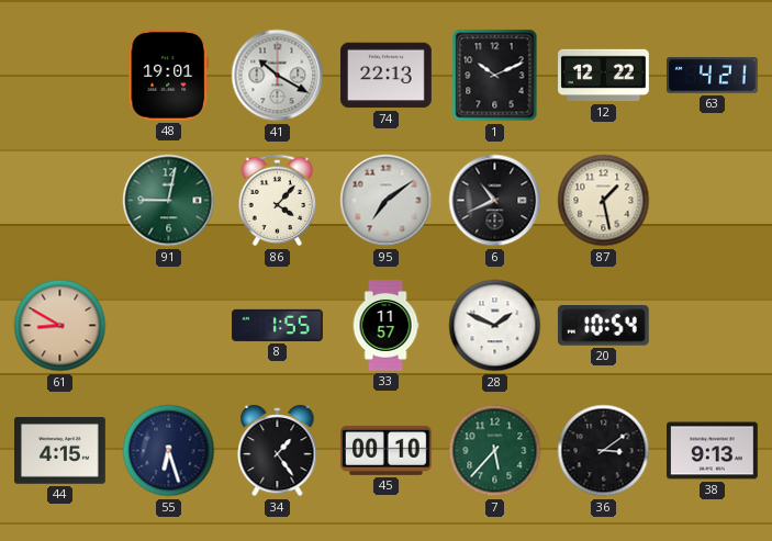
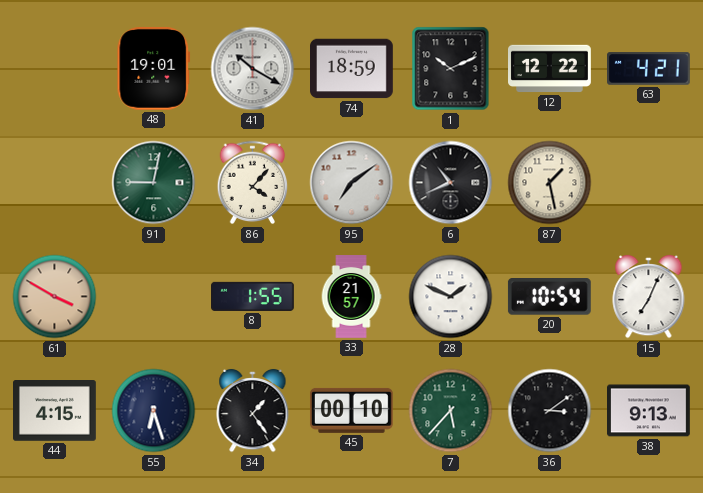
74: 22:13 -> 18:59
61: 8:50 -> 3:50
33: 11:57 -> 21:57
15: none -> 7:04
